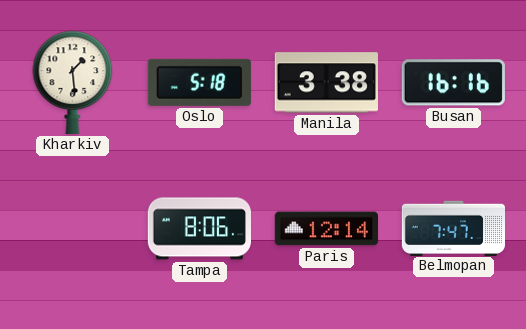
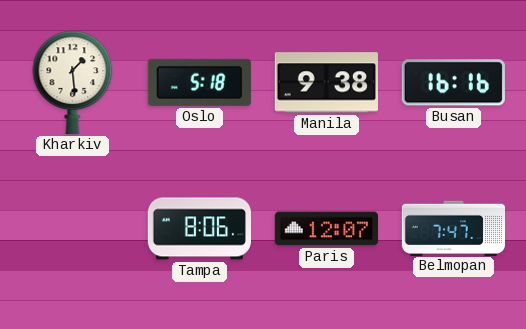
Manila: 3:38 -> 9:38
Paris: 12:14 -> 12:07
